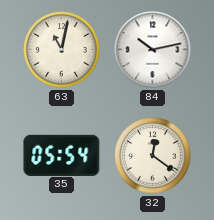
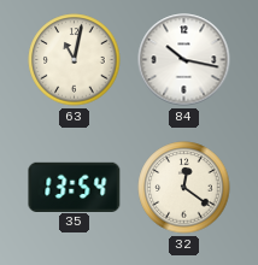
84: 10:13 -> 10:17
35: 05:54 -> 13:54
